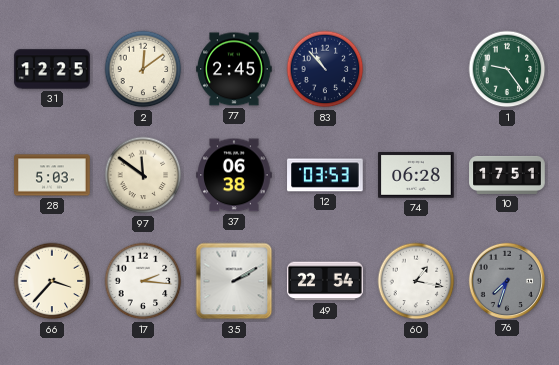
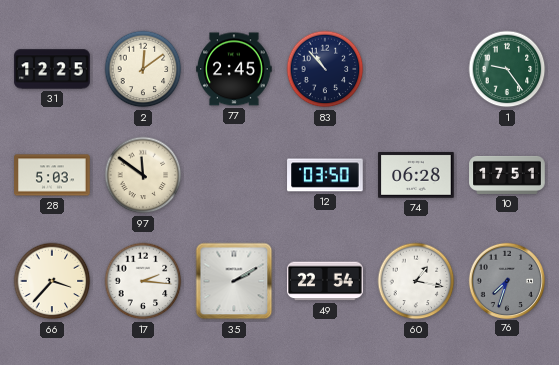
37: 06:38 -> none
12: 03:53 -> 03:50
